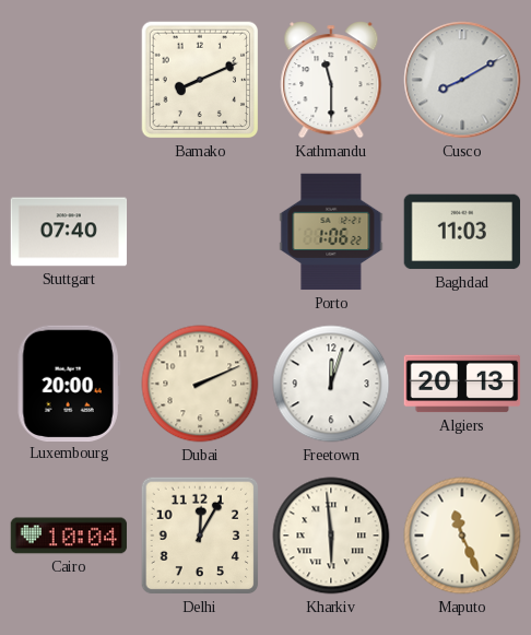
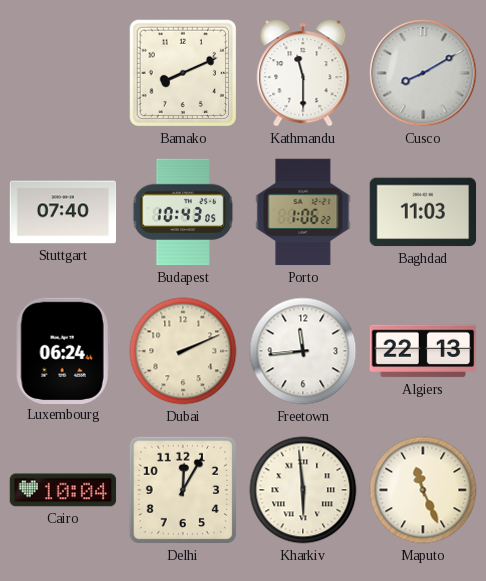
Budapest: none -> 10:43
Luxembourg: 20:00 -> 06:24
Freetown: 12:03 -> 11:44
Algiers: 20:13 -> 22:13
